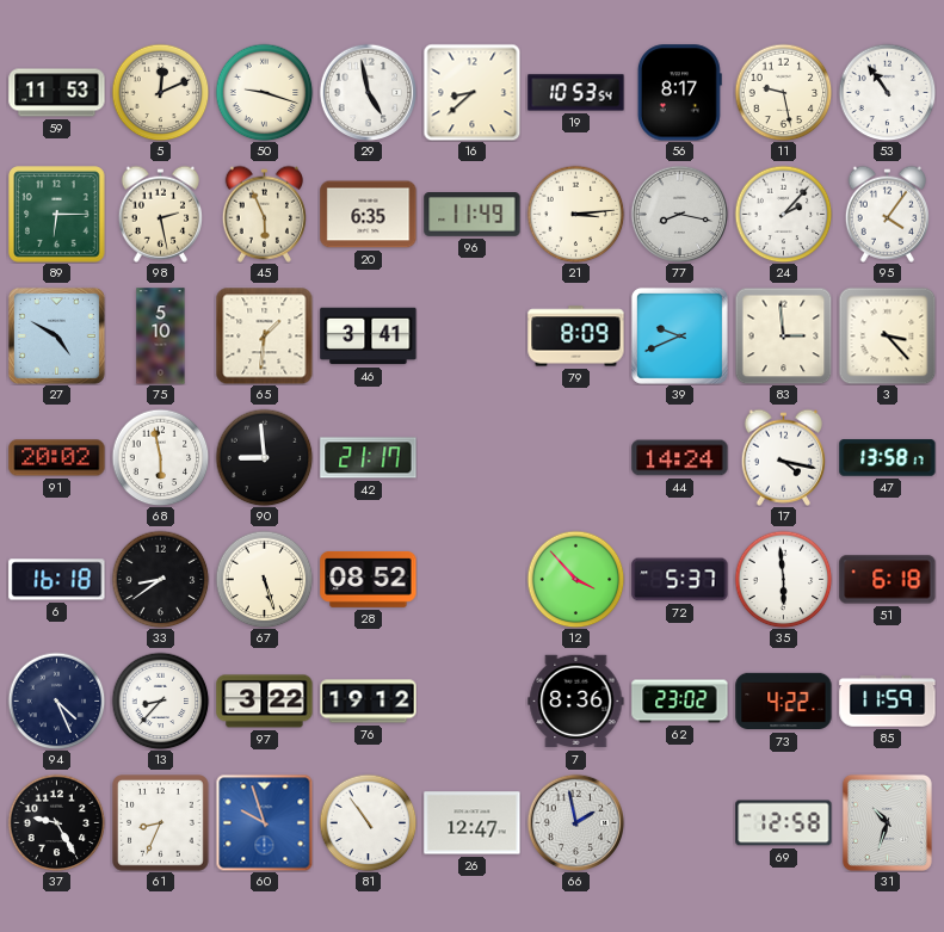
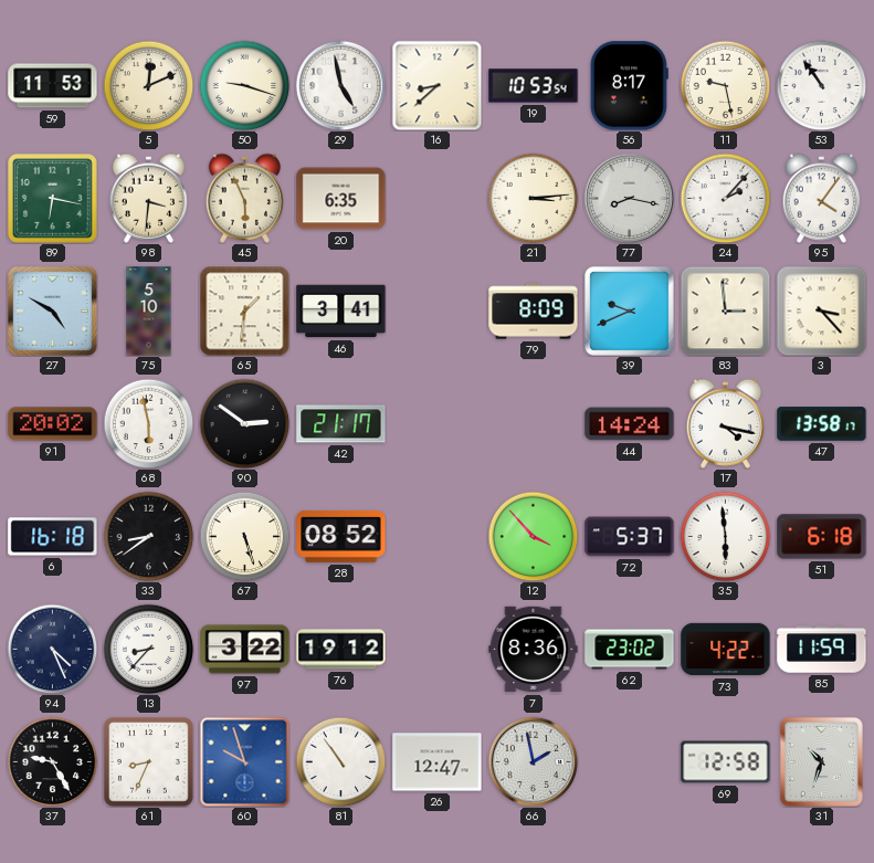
89: 6:15 -> 6:17
98: 2:28 -> 3:31
96: 11:49 -> none
90: 8:59 -> 2:51
